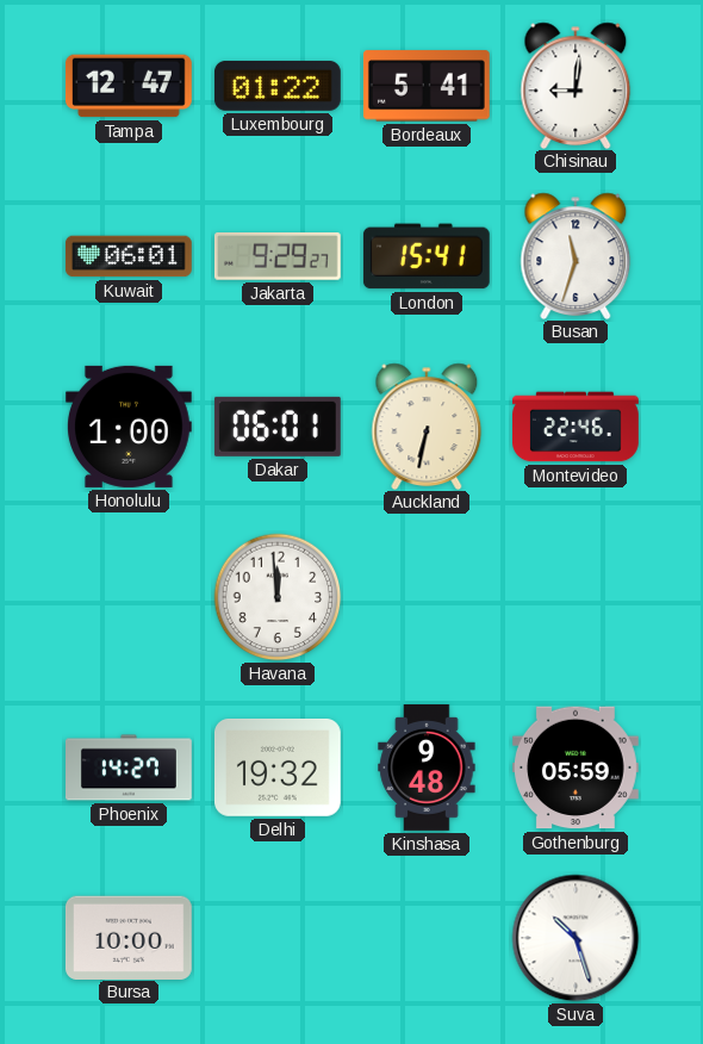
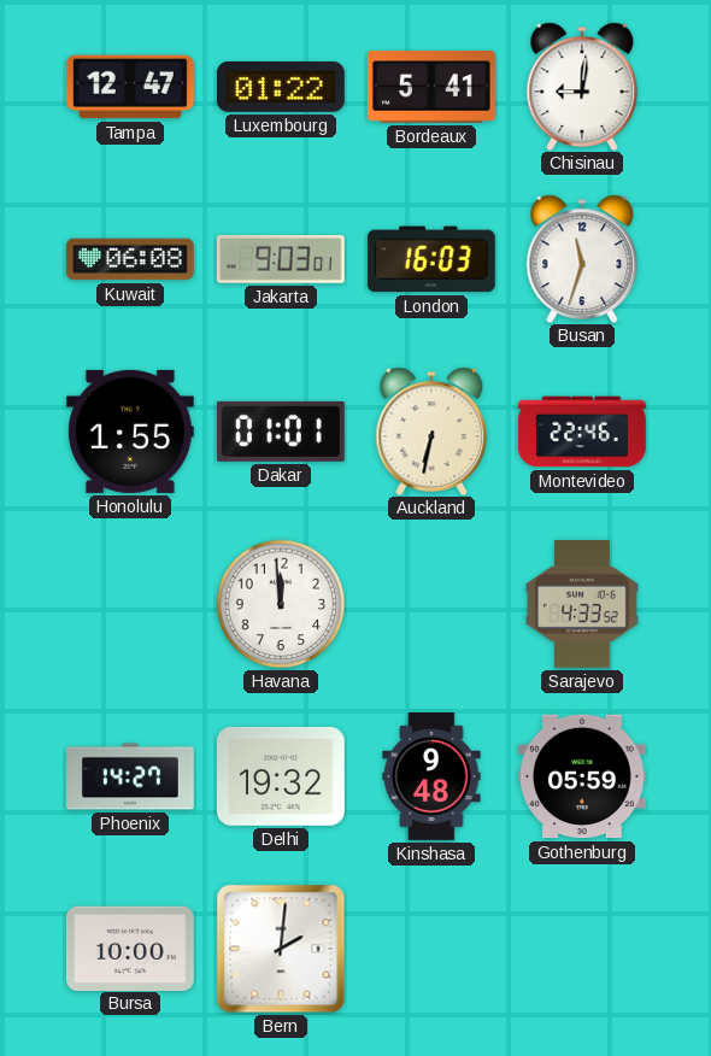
Kuwait: 06:01 -> 06:08
Jakarta: 9:29 -> 9:03
London: 15:41 -> 16:03
Honolulu: 1:00 -> 1:55
Dakar: 06:01 -> 01:01
Sarajevo: none -> 4:33
Bern: none -> 2:01
Suva: 10:27 -> none
